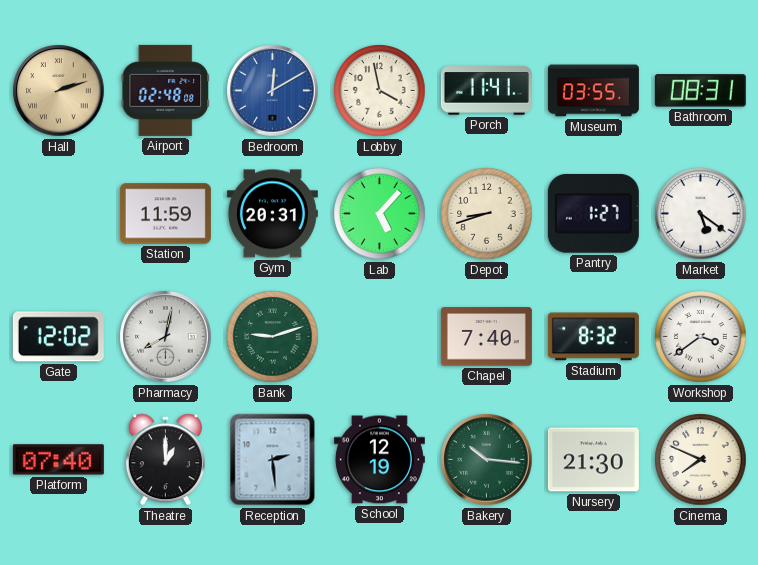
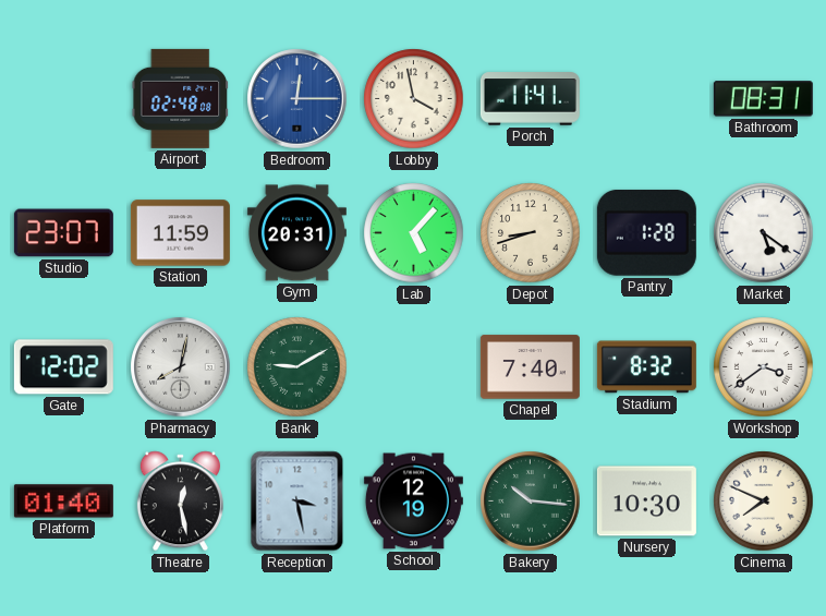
Hall: 2:12 -> none
Bedroom: 12:10 -> 12:15
Museum: 03:55 -> none
Studio: none -> 23:07
Pantry: 1:27 -> 1:28
Bank: 9:12 -> 9:10
Platform: 07:40 -> 01:40
Theatre: 1:00 -> 12:28
Reception: 2:29 -> 3:28
Nursery: 21:30 -> 10:30
